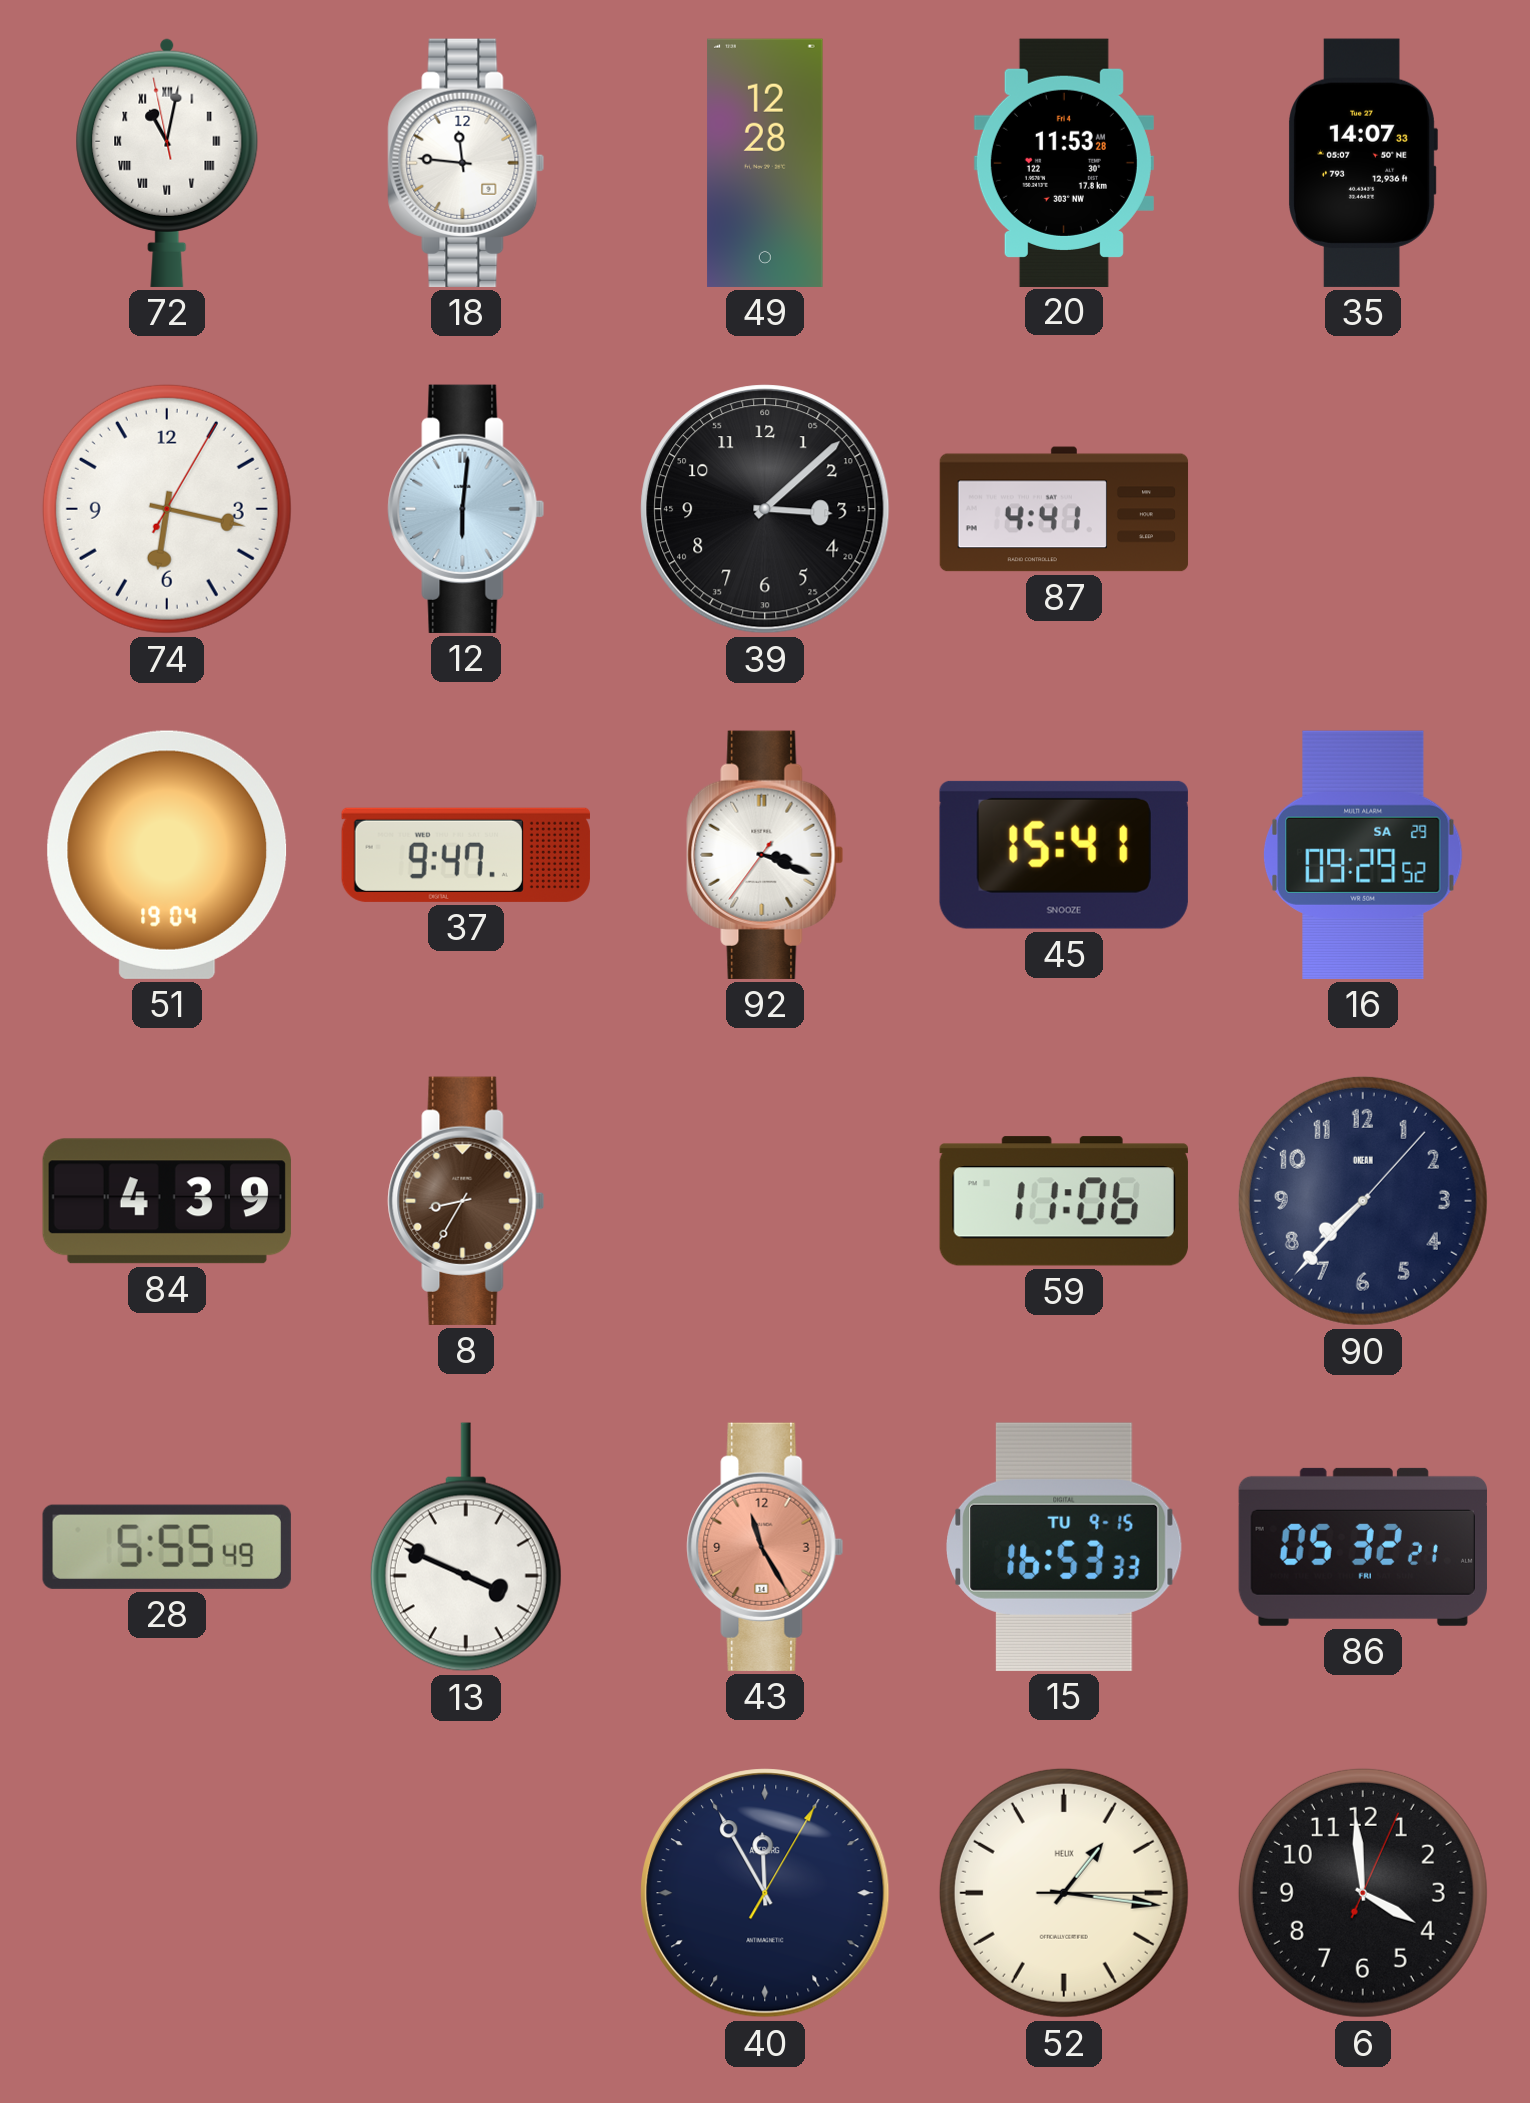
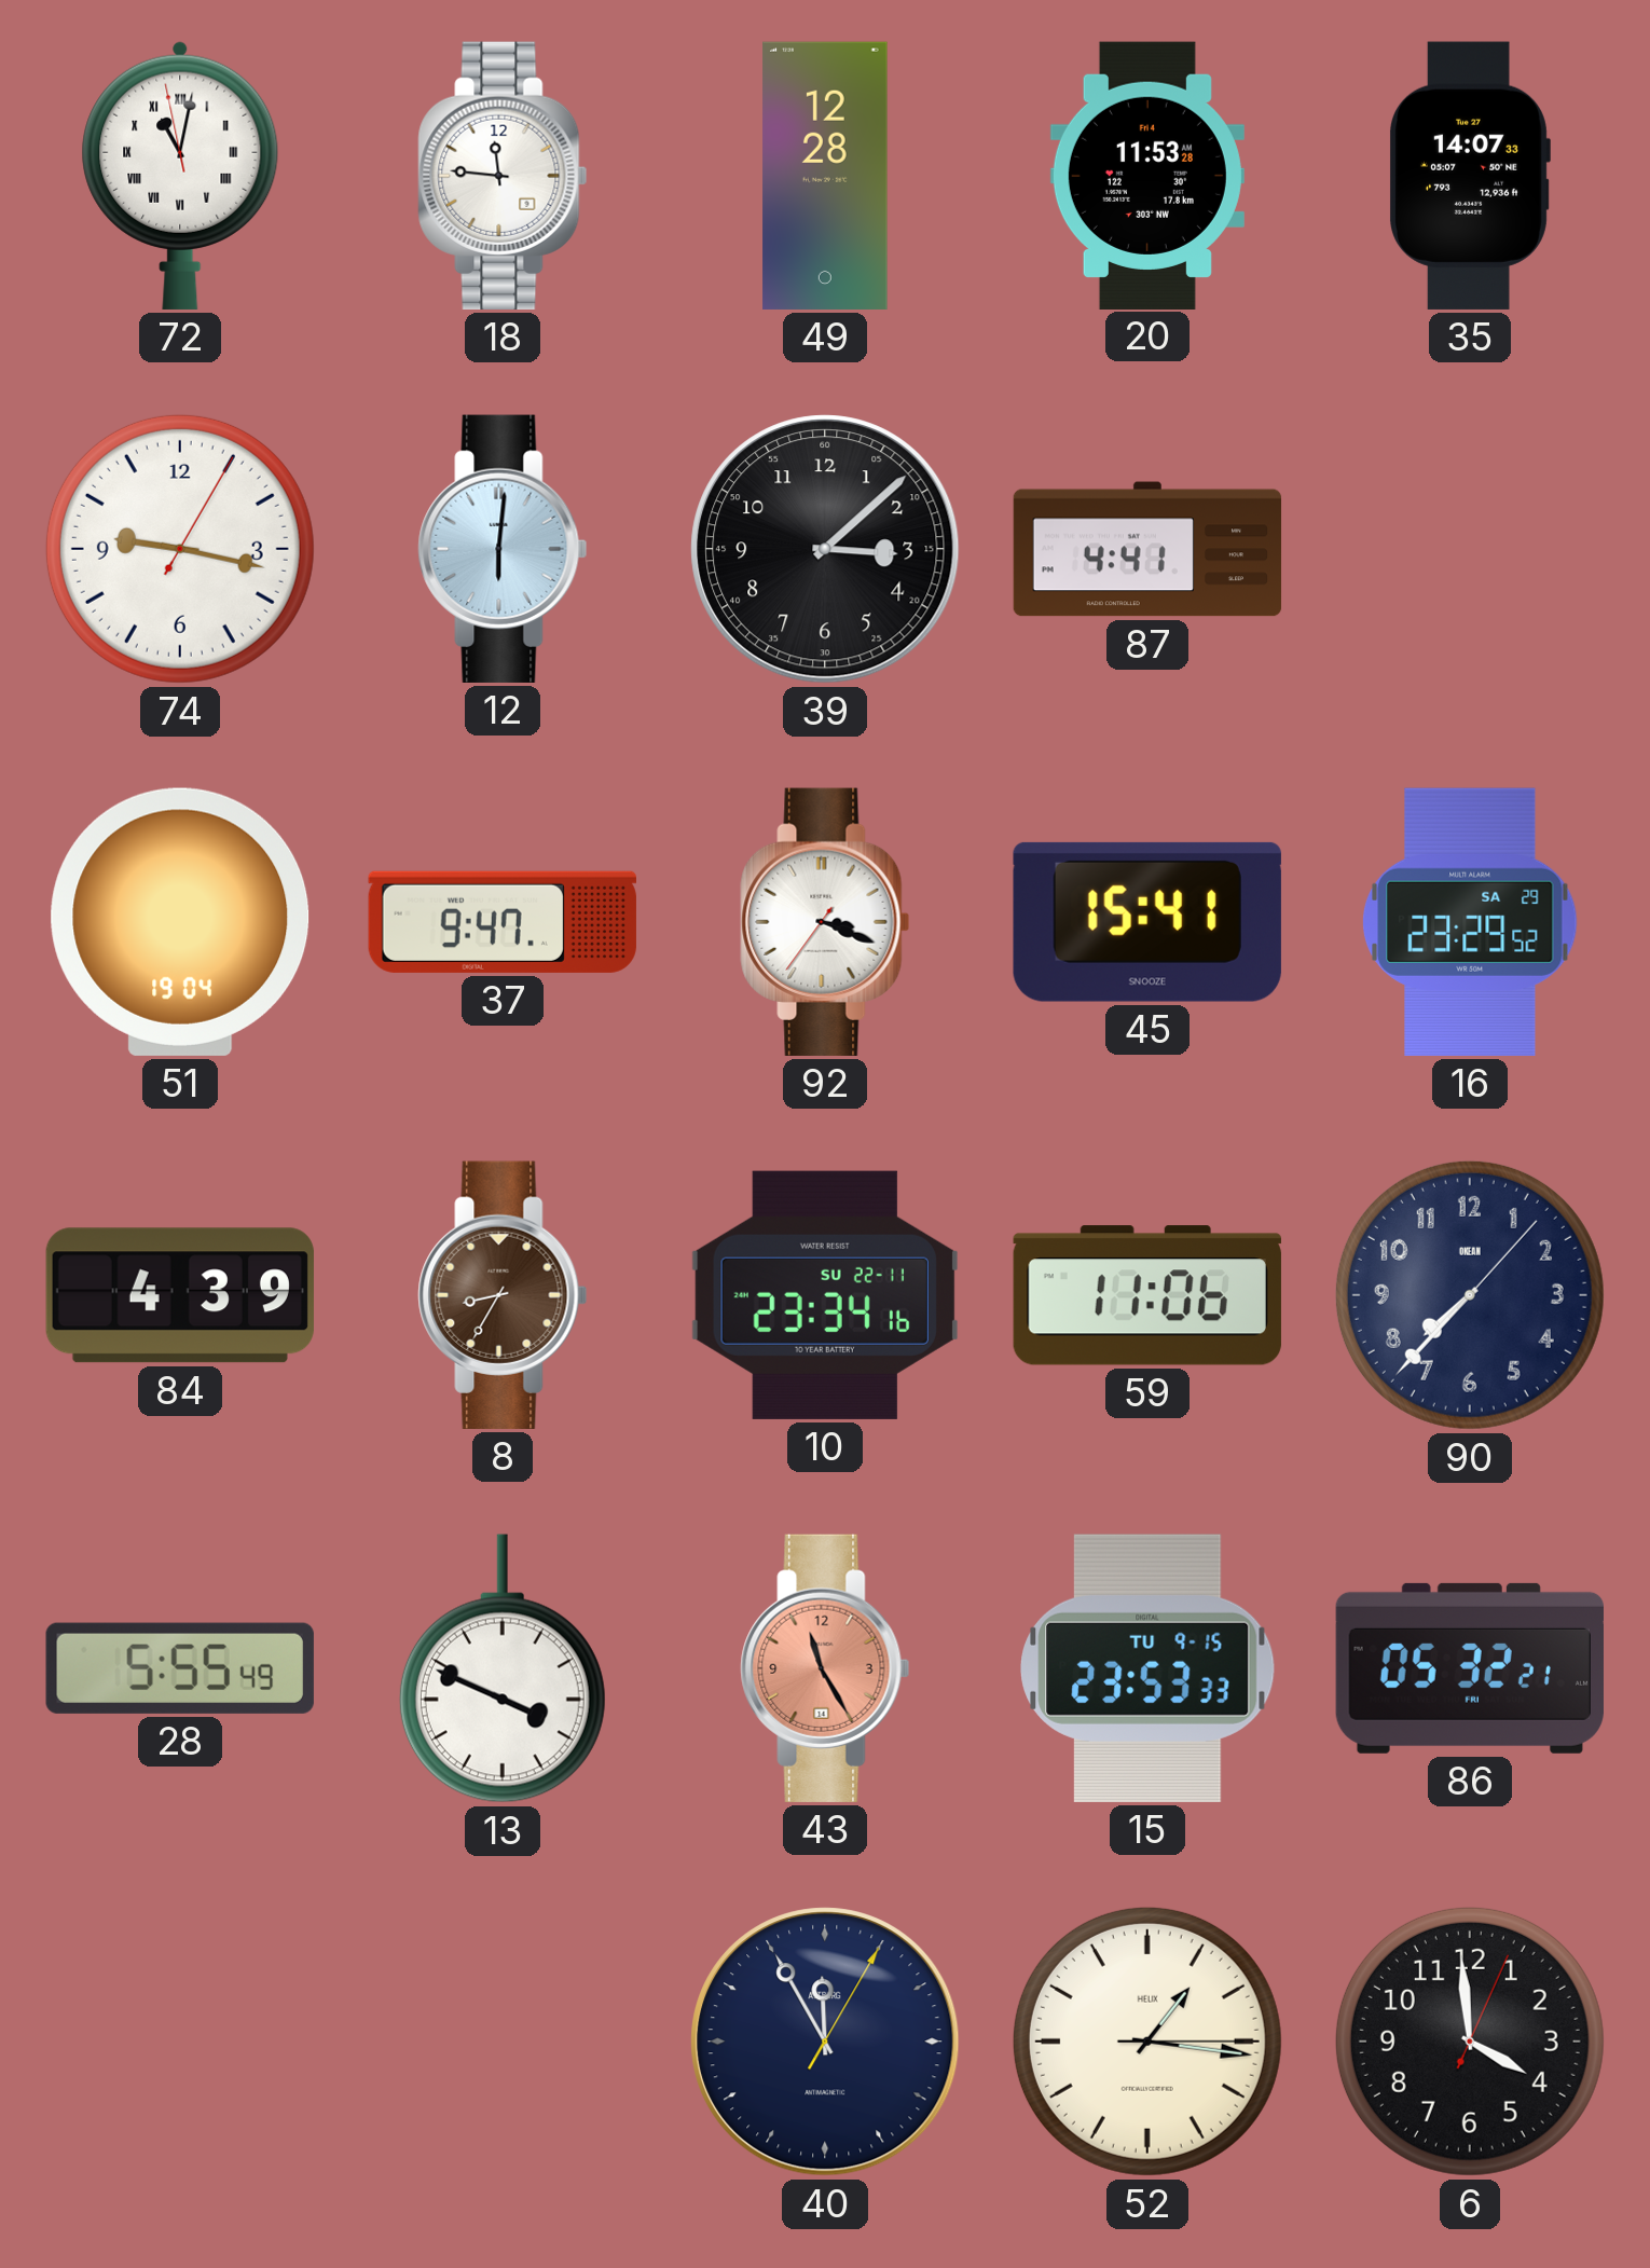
74: 6:17 -> 9:17
16: 09:29 -> 23:29
10: none -> 23:34
15: 16:53 -> 23:53
